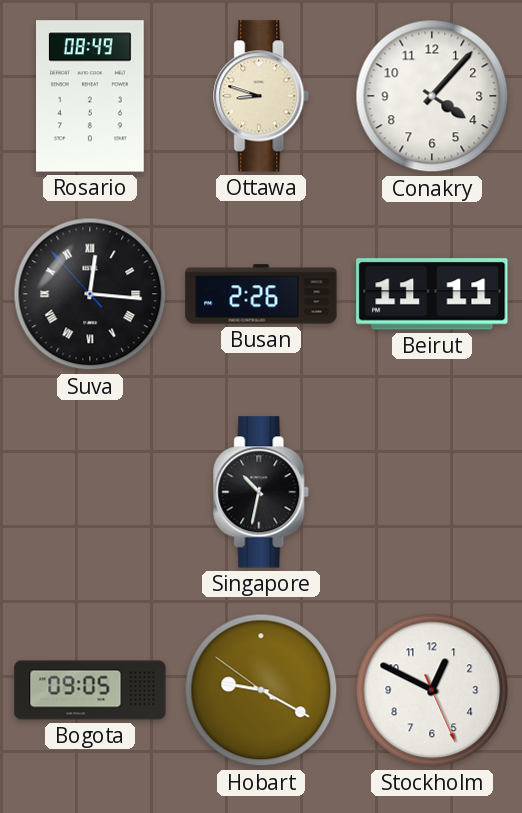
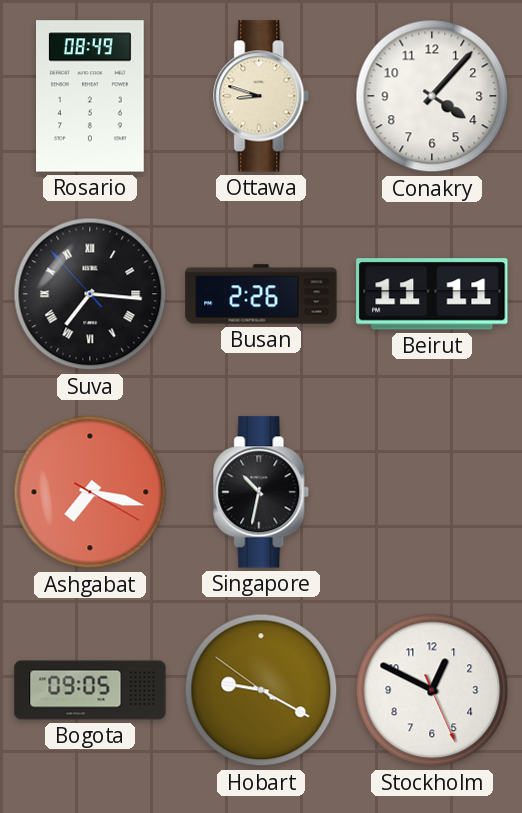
Suva: 12:15 -> 7:15
Ashgabat: none -> 7:17
